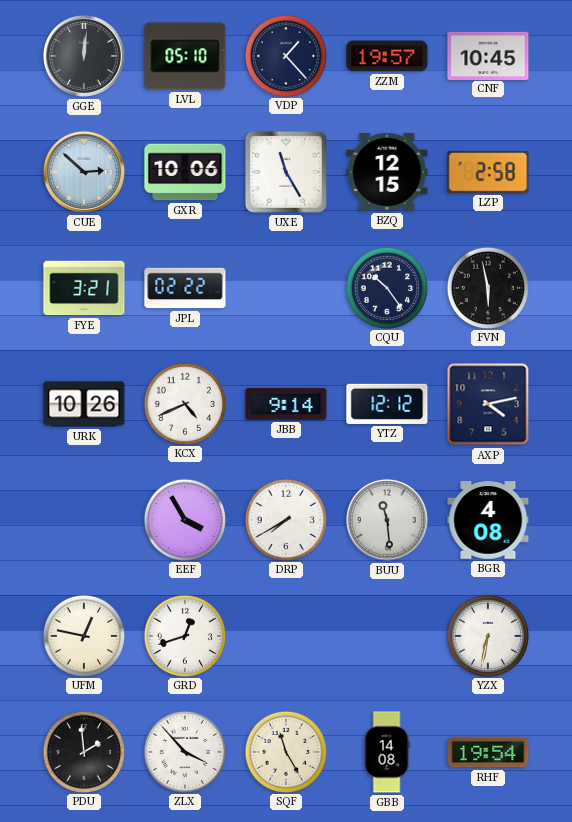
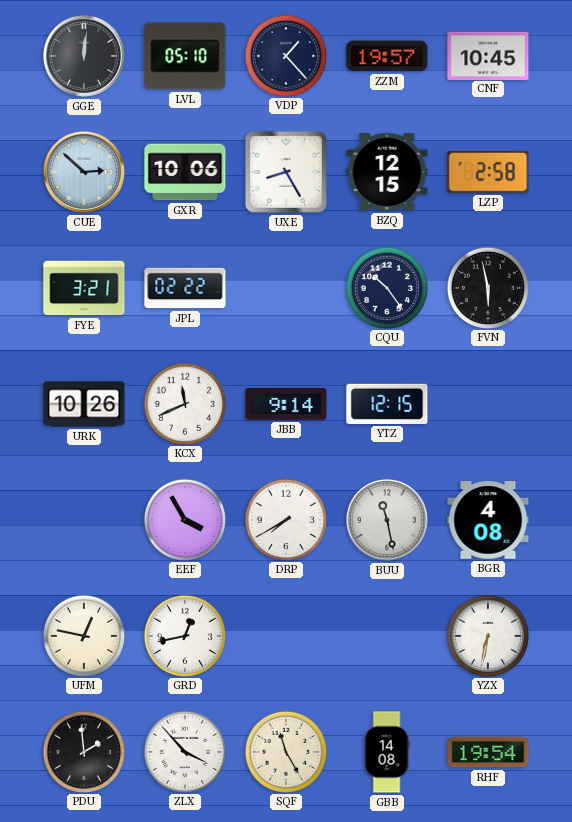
UXE: 11:25 -> 8:25
KCX: 4:41 -> 11:41
YTZ: 12:12 -> 12:15
AXP: 4:13 -> none
BUU: 11:29 -> 11:28
GRD: 12:42 -> 12:43
